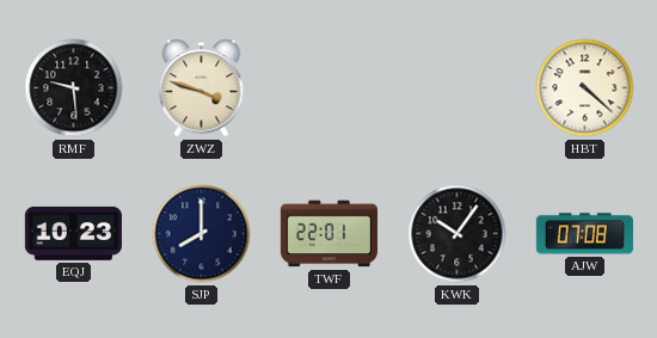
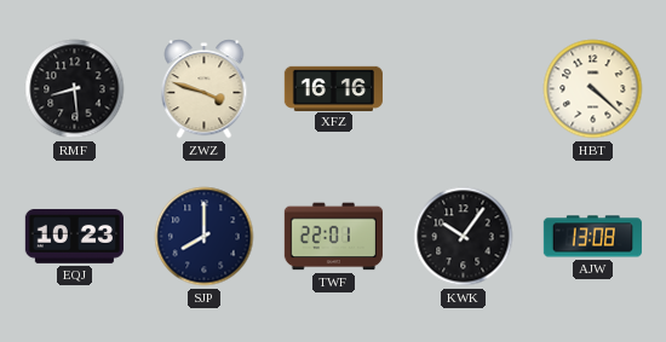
RMF: 9:29 -> 8:29
XFZ: none -> 16:16
AJW: 07:08 -> 13:08
